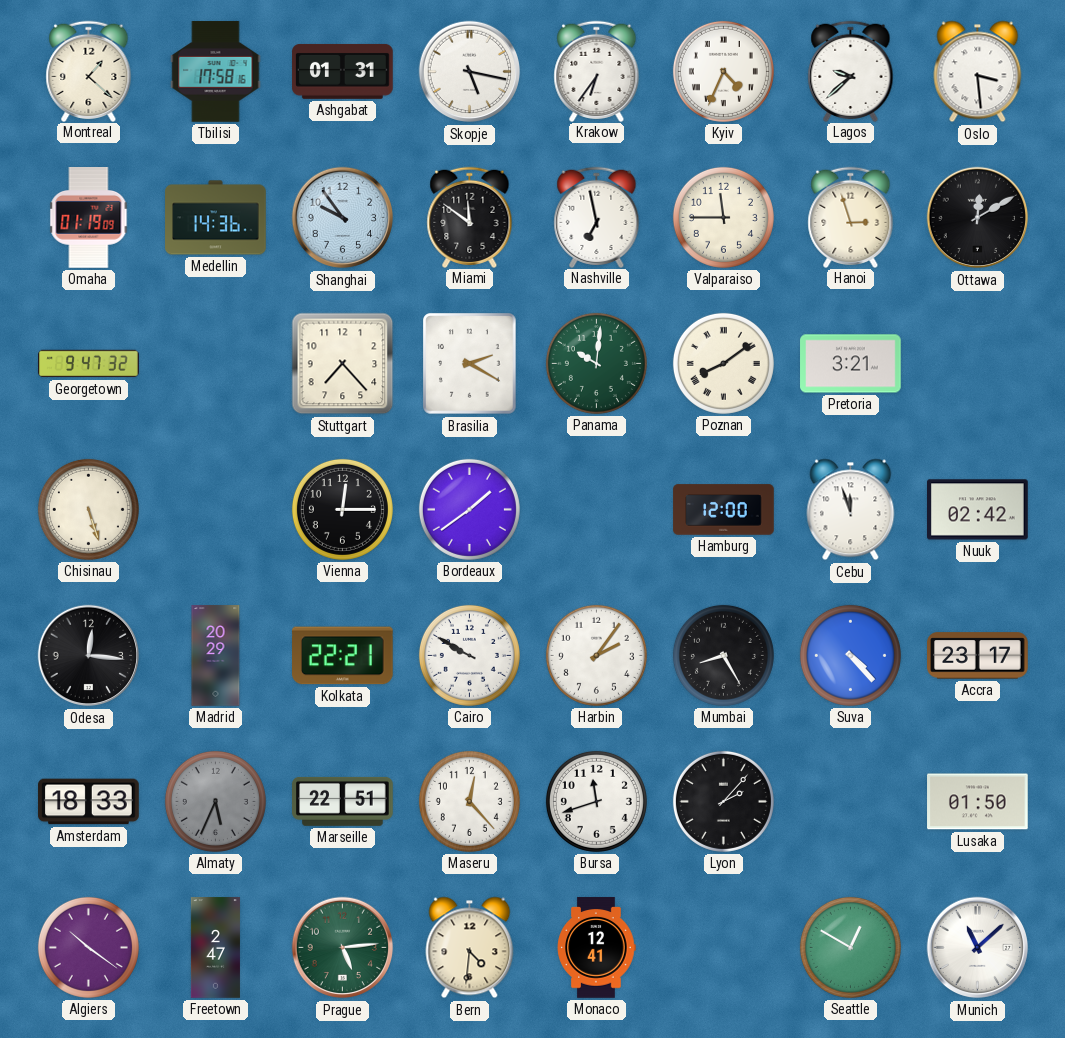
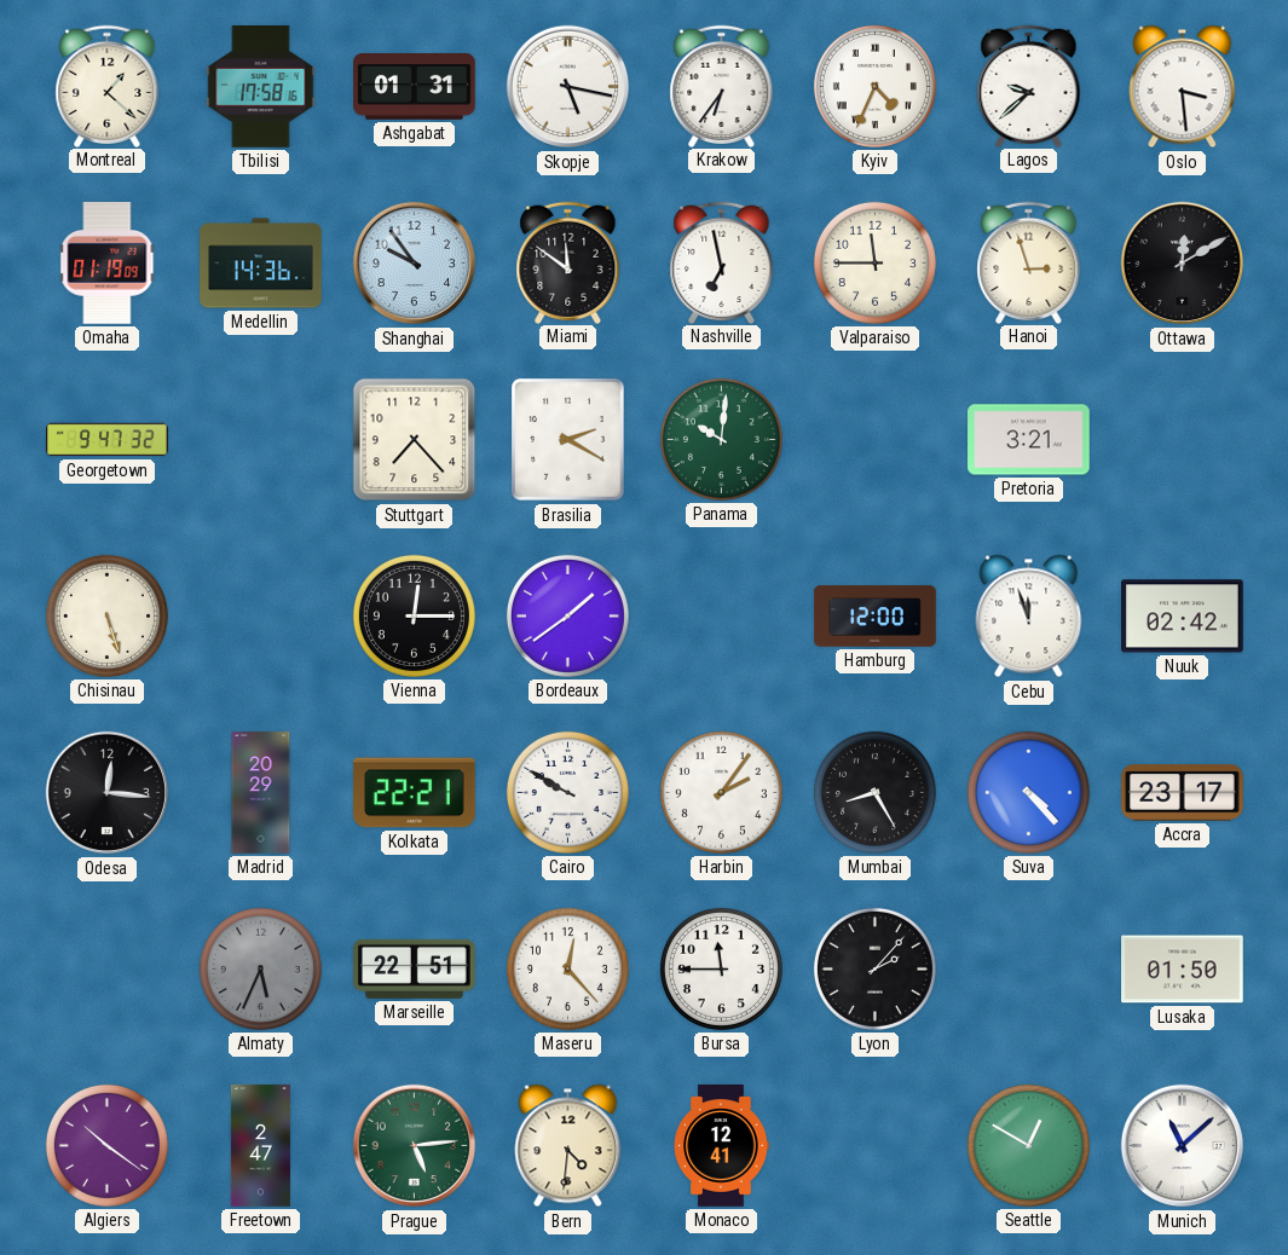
Poznan: 8:09 -> none
Amsterdam: 18:33 -> none
Bursa: 11:42 -> 11:45
